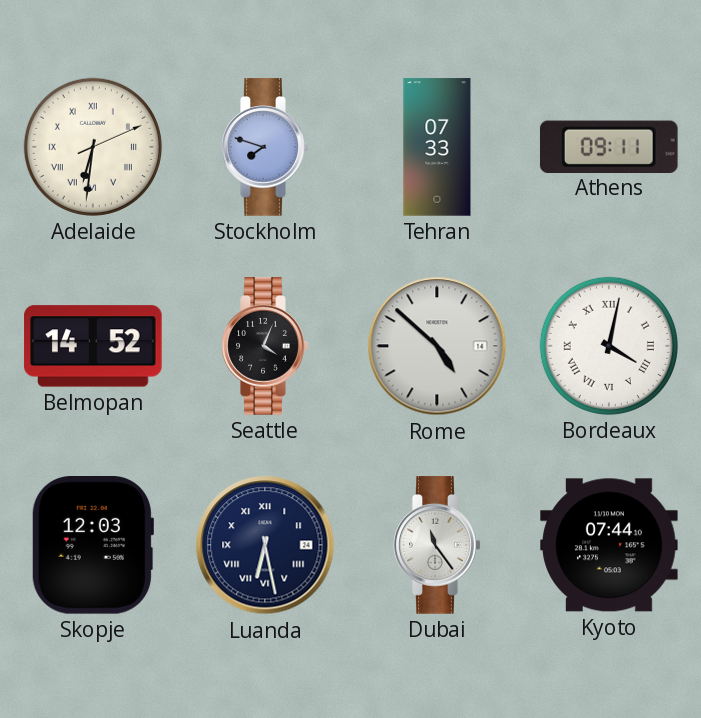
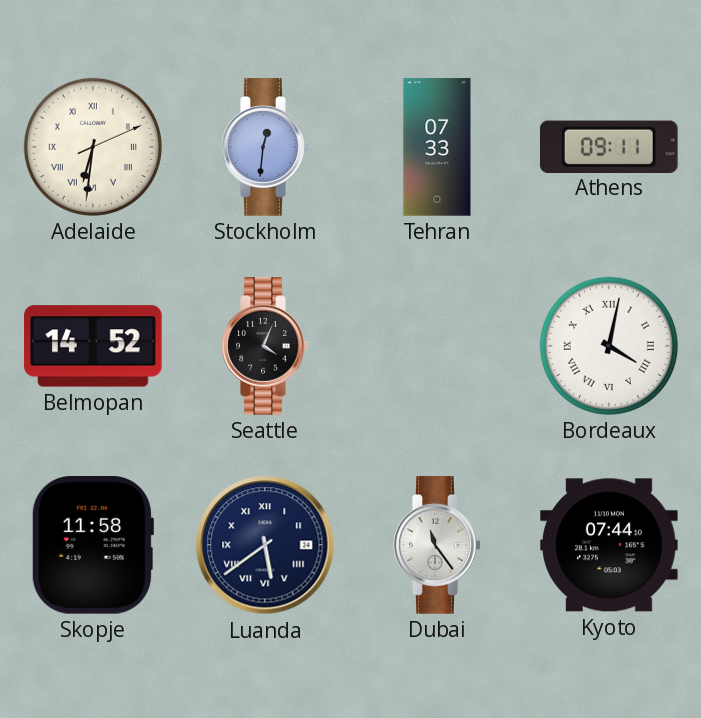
Stockholm: 7:48 -> 12:31
Rome: 4:52 -> none
Skopje: 12:03 -> 11:58
Luanda: 6:28 -> 5:39
